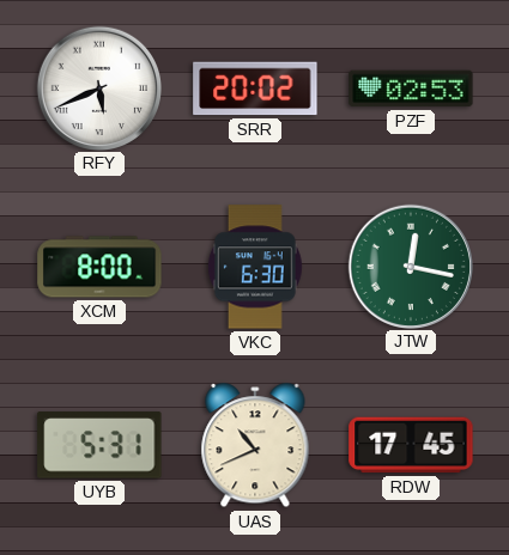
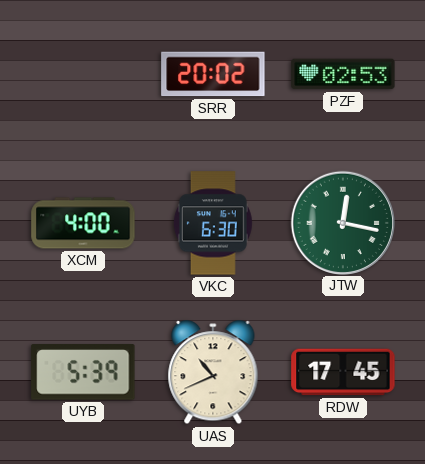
RFY: 5:41 -> none
XCM: 8:00 -> 4:00
UYB: 5:31 -> 5:39
